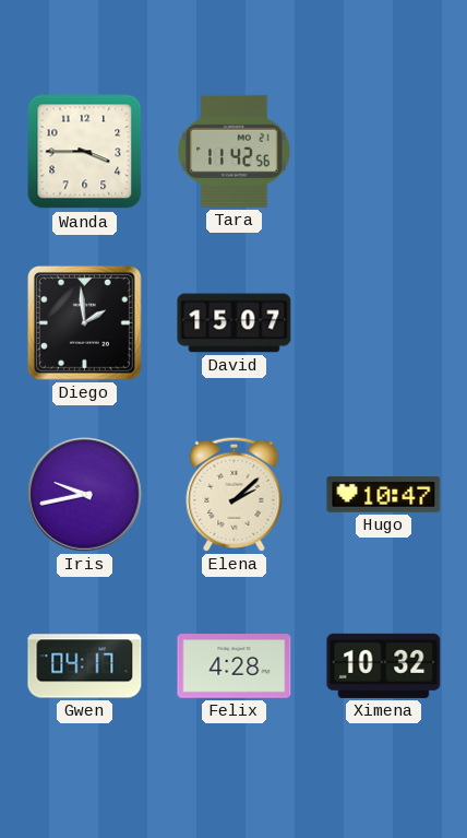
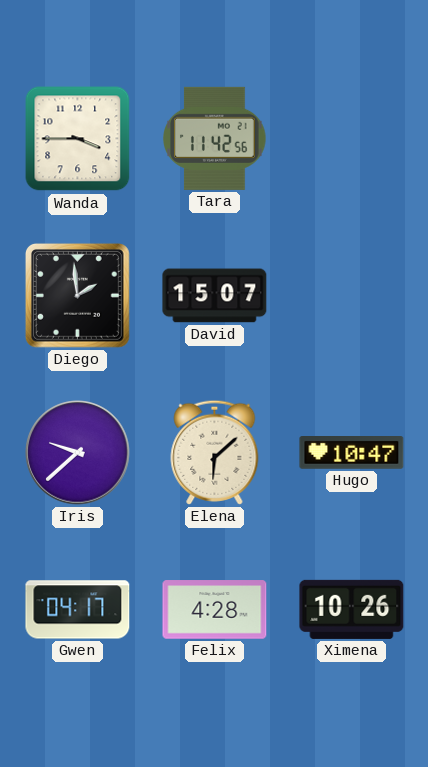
Iris: 9:43 -> 9:38
Elena: 2:08 -> 6:08
Ximena: 10:32 -> 10:26
